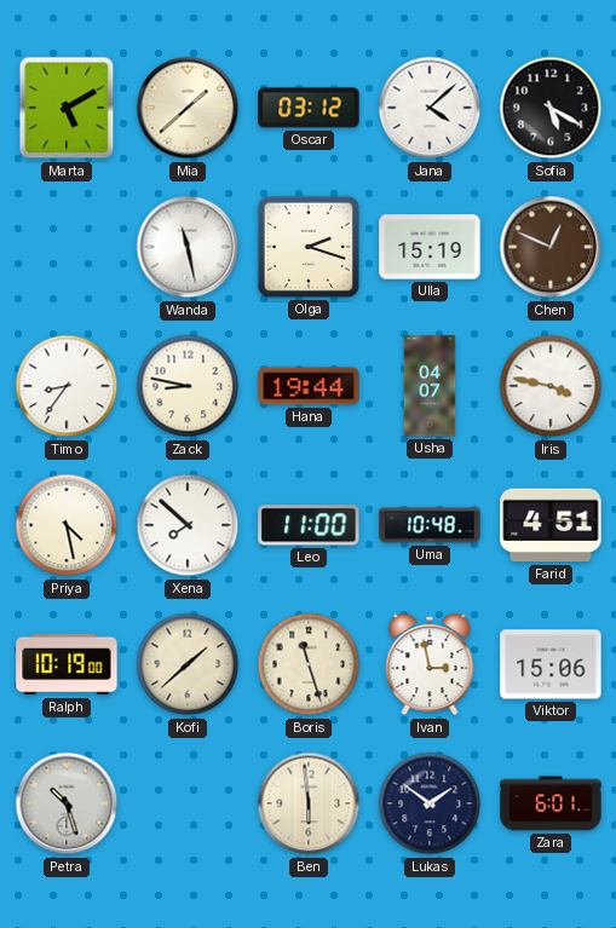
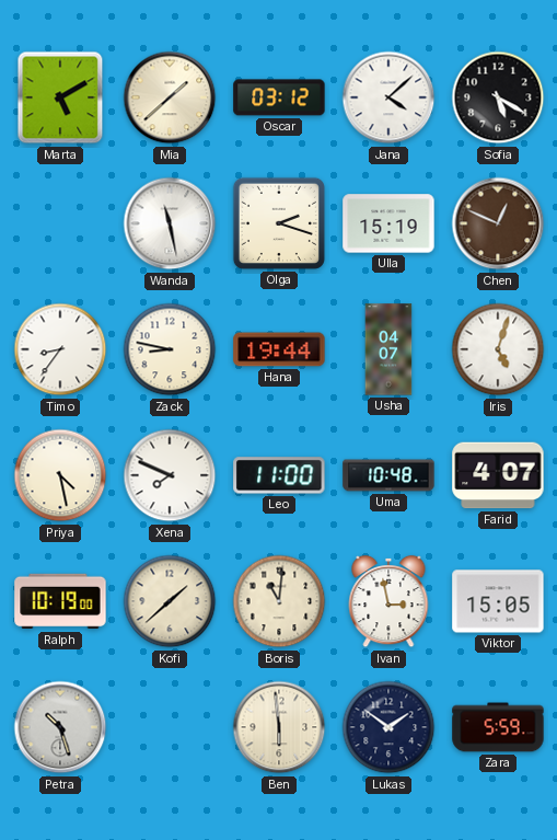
Iris: 3:47 -> 5:03
Xena: 7:52 -> 7:49
Farid: 4:51 -> 4:07
Boris: 11:27 -> 11:01
Viktor: 15:06 -> 15:05
Zara: 6:01 -> 5:59
